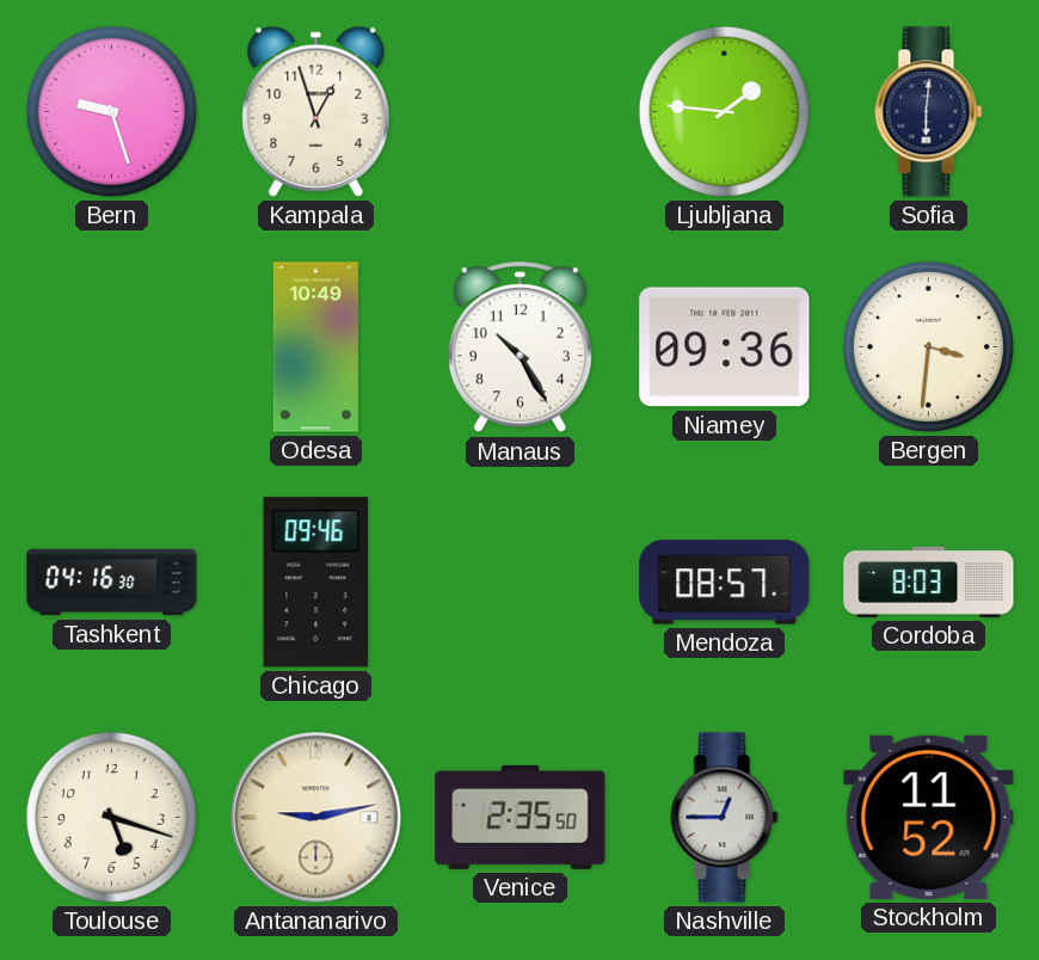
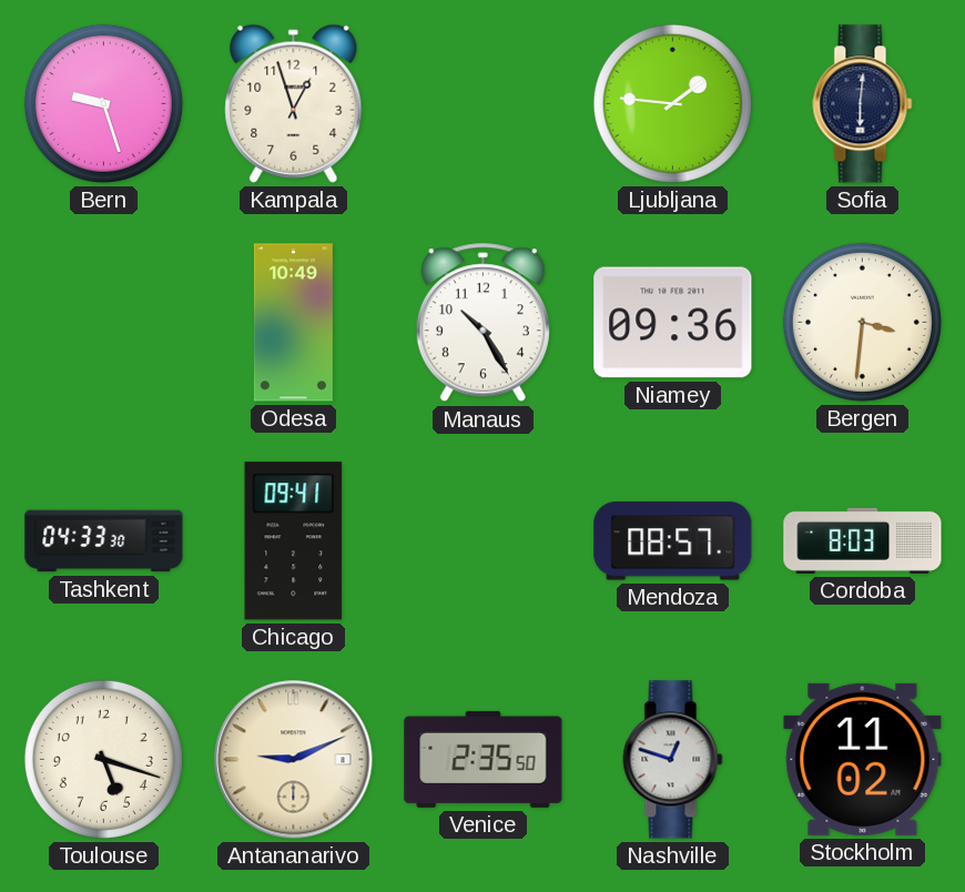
Tashkent: 04:16 -> 04:33
Chicago: 09:46 -> 09:41
Antananarivo: 9:13 -> 9:11
Nashville: 12:45 -> 12:48
Stockholm: 11:52 -> 11:02
